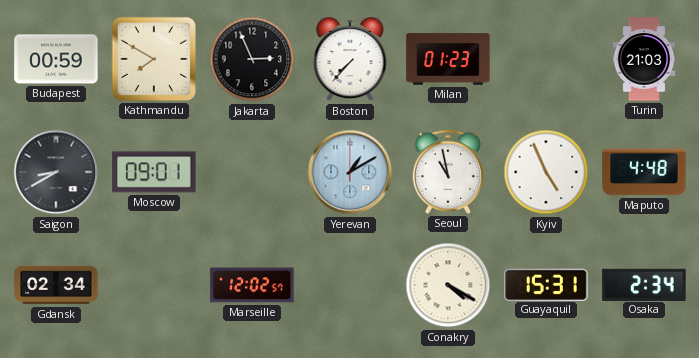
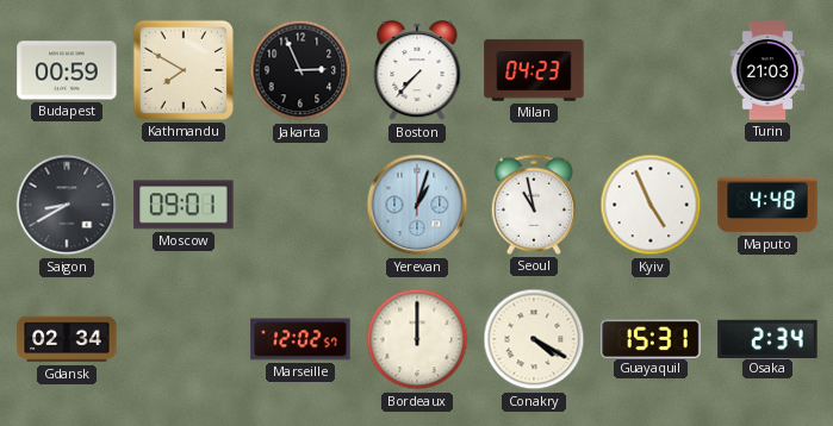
Milan: 01:23 -> 04:23
Yerevan: 1:10 -> 1:03
Bordeaux: none -> 12:00
